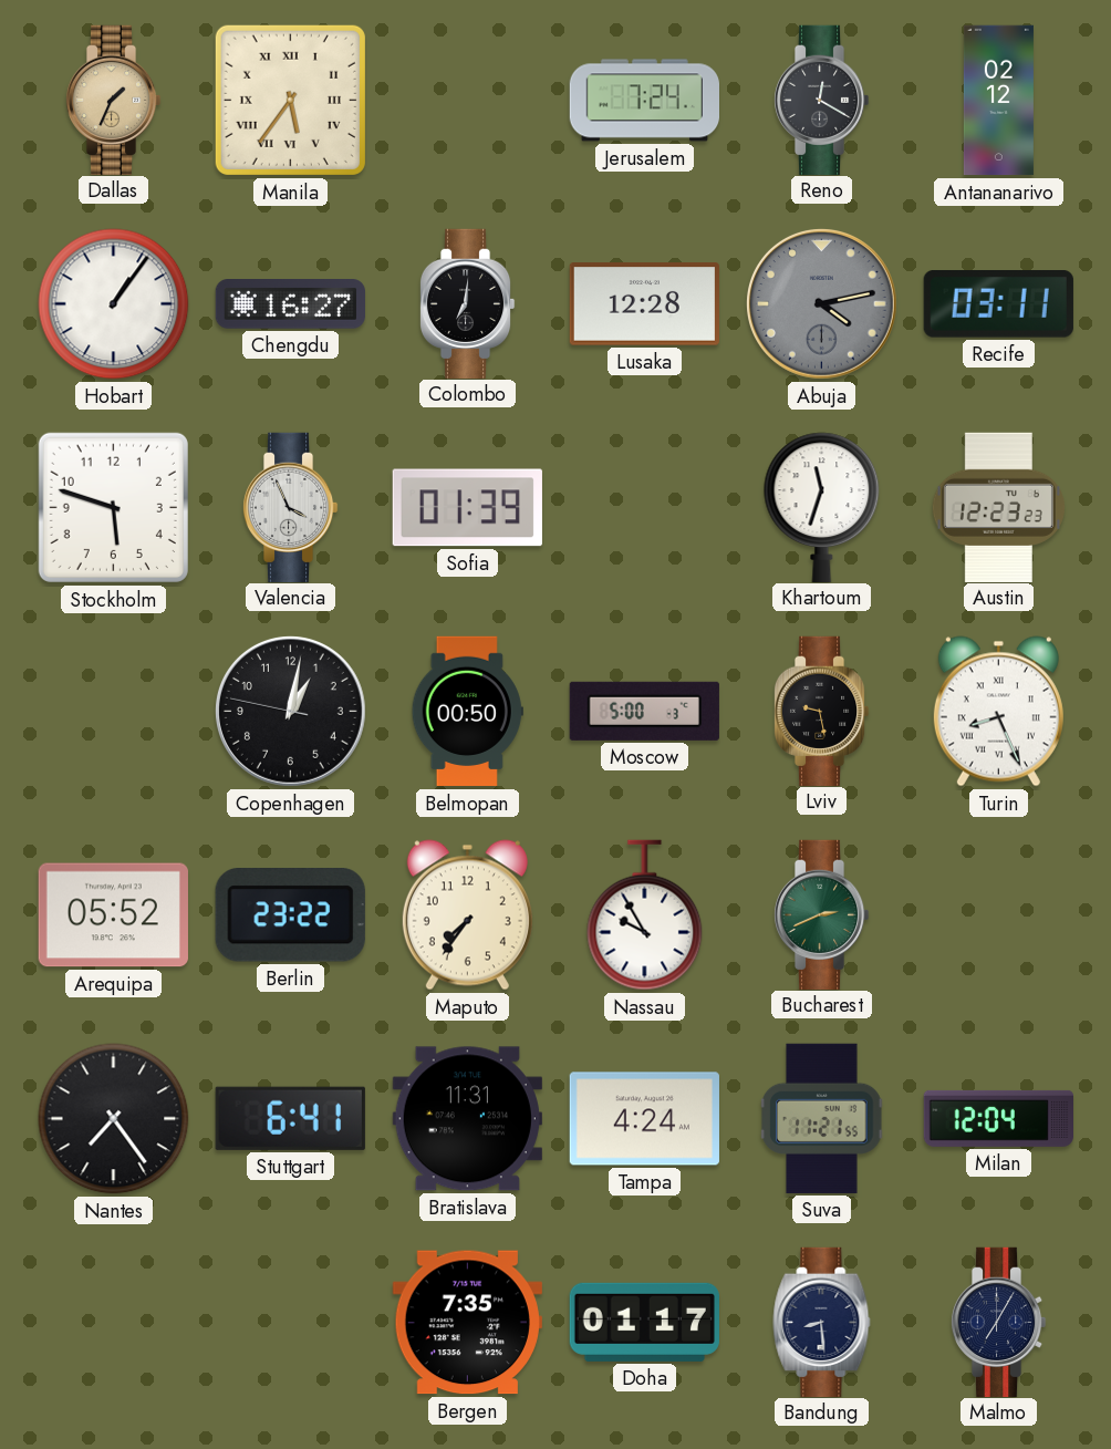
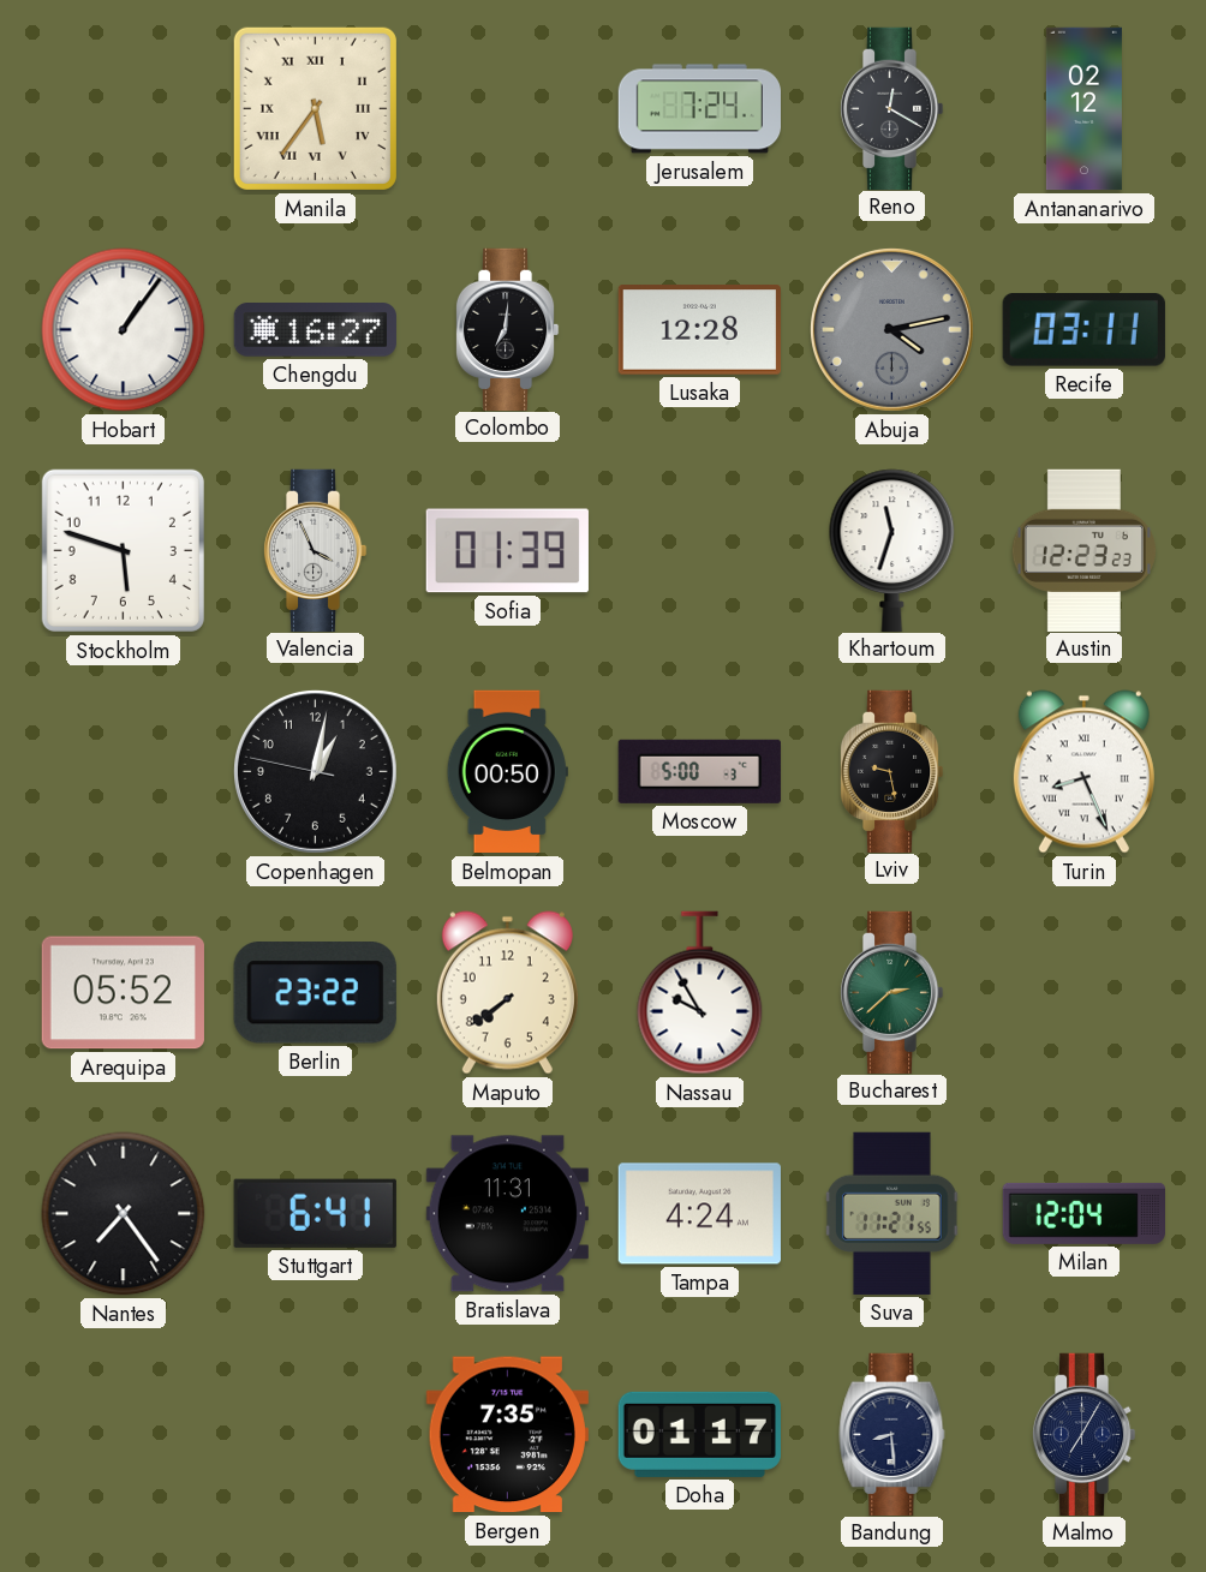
Dallas: 1:34 -> none
Maputo: 7:36 -> 7:39
Bucharest: 2:41 -> 2:38
